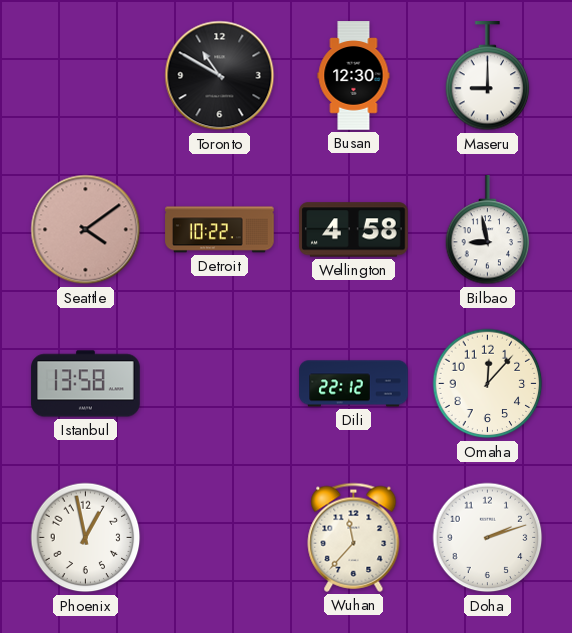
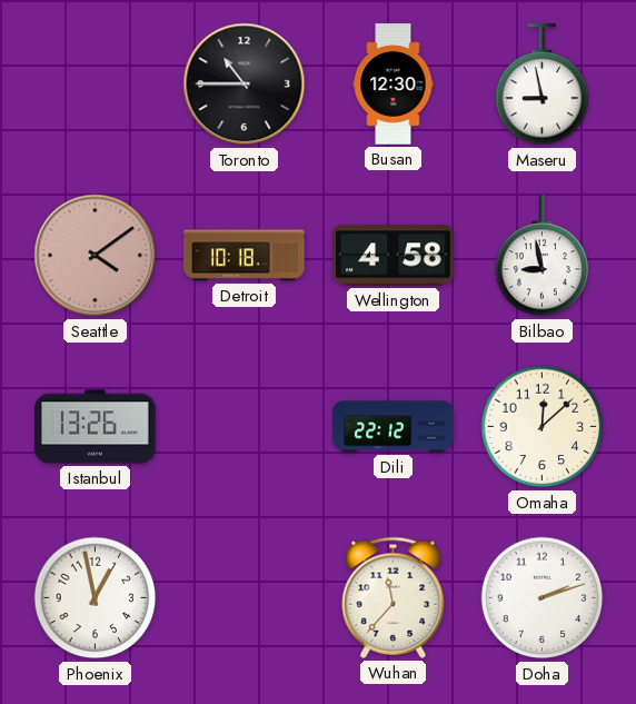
Toronto: 10:50 -> 10:45
Maseru: 9:00 -> 8:58
Detroit: 10:22 -> 10:18
Istanbul: 13:58 -> 13:26
Omaha: 12:07 -> 12:08
